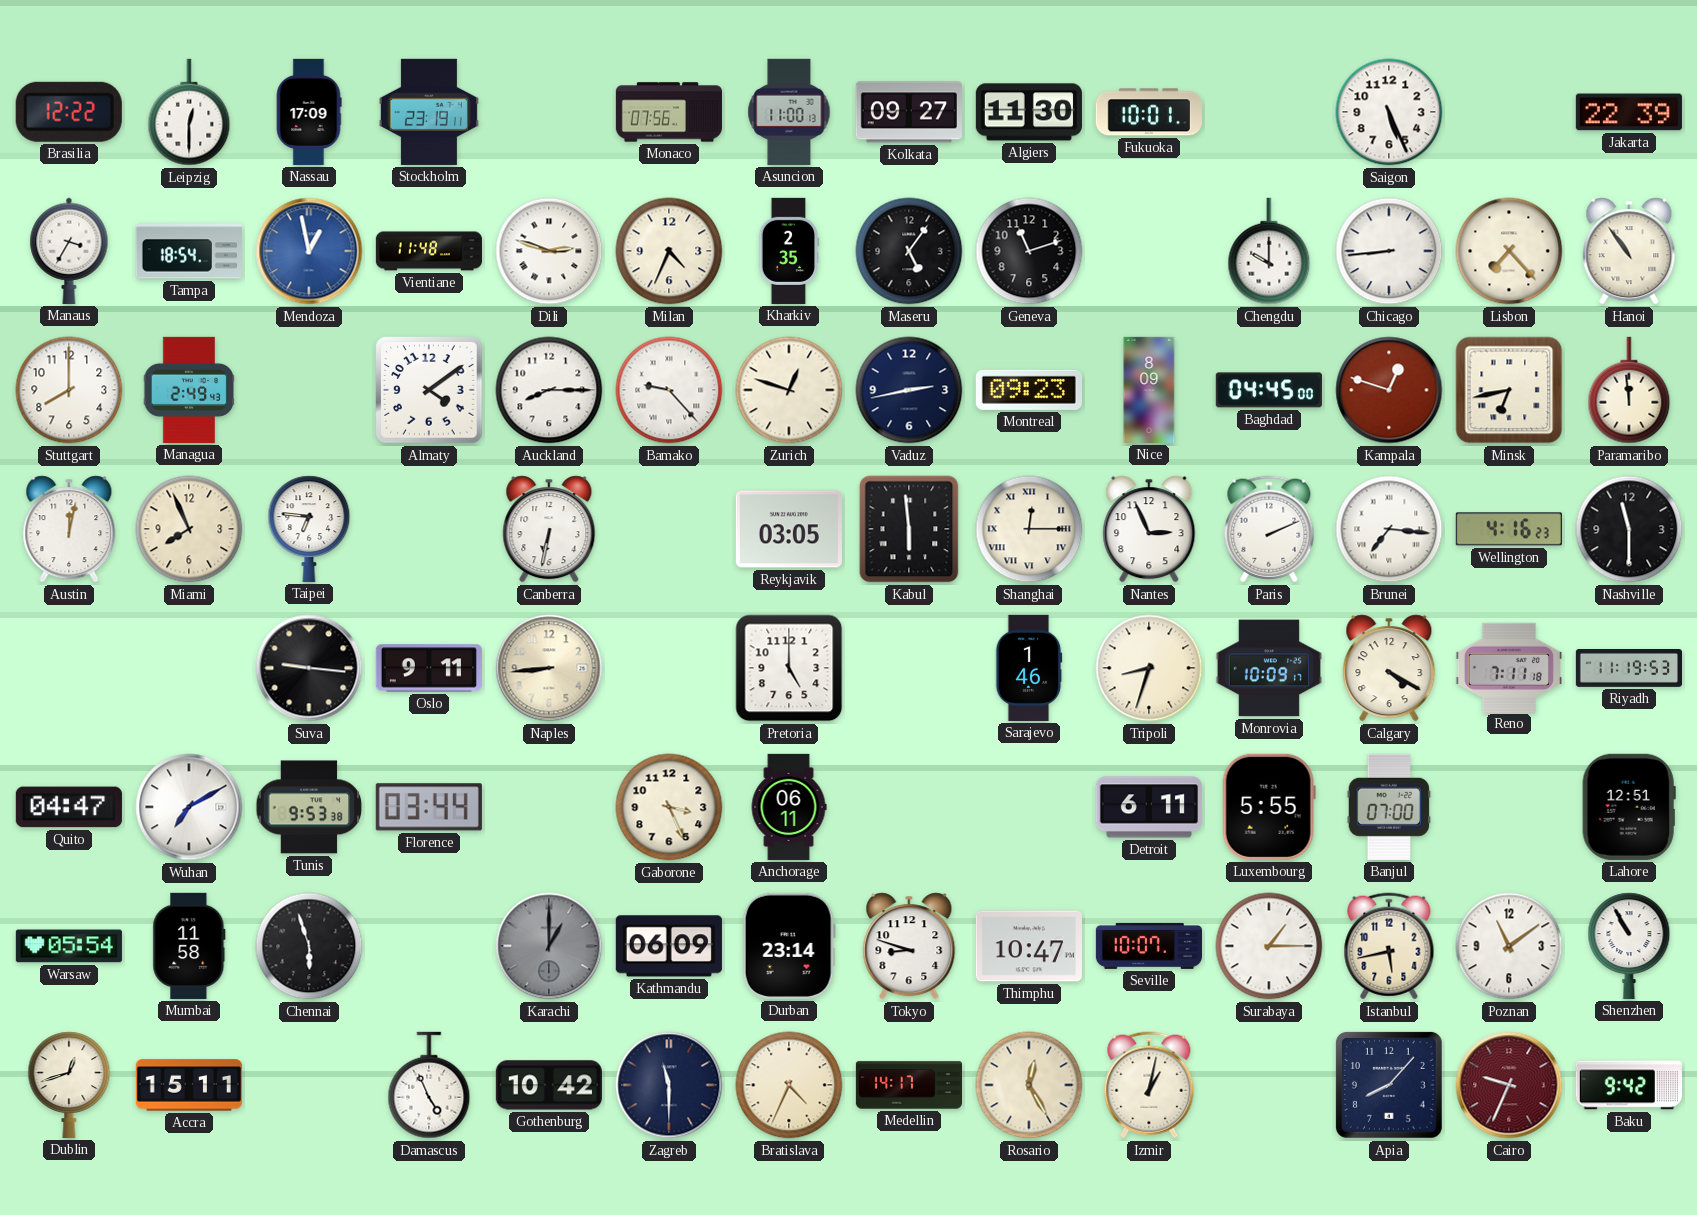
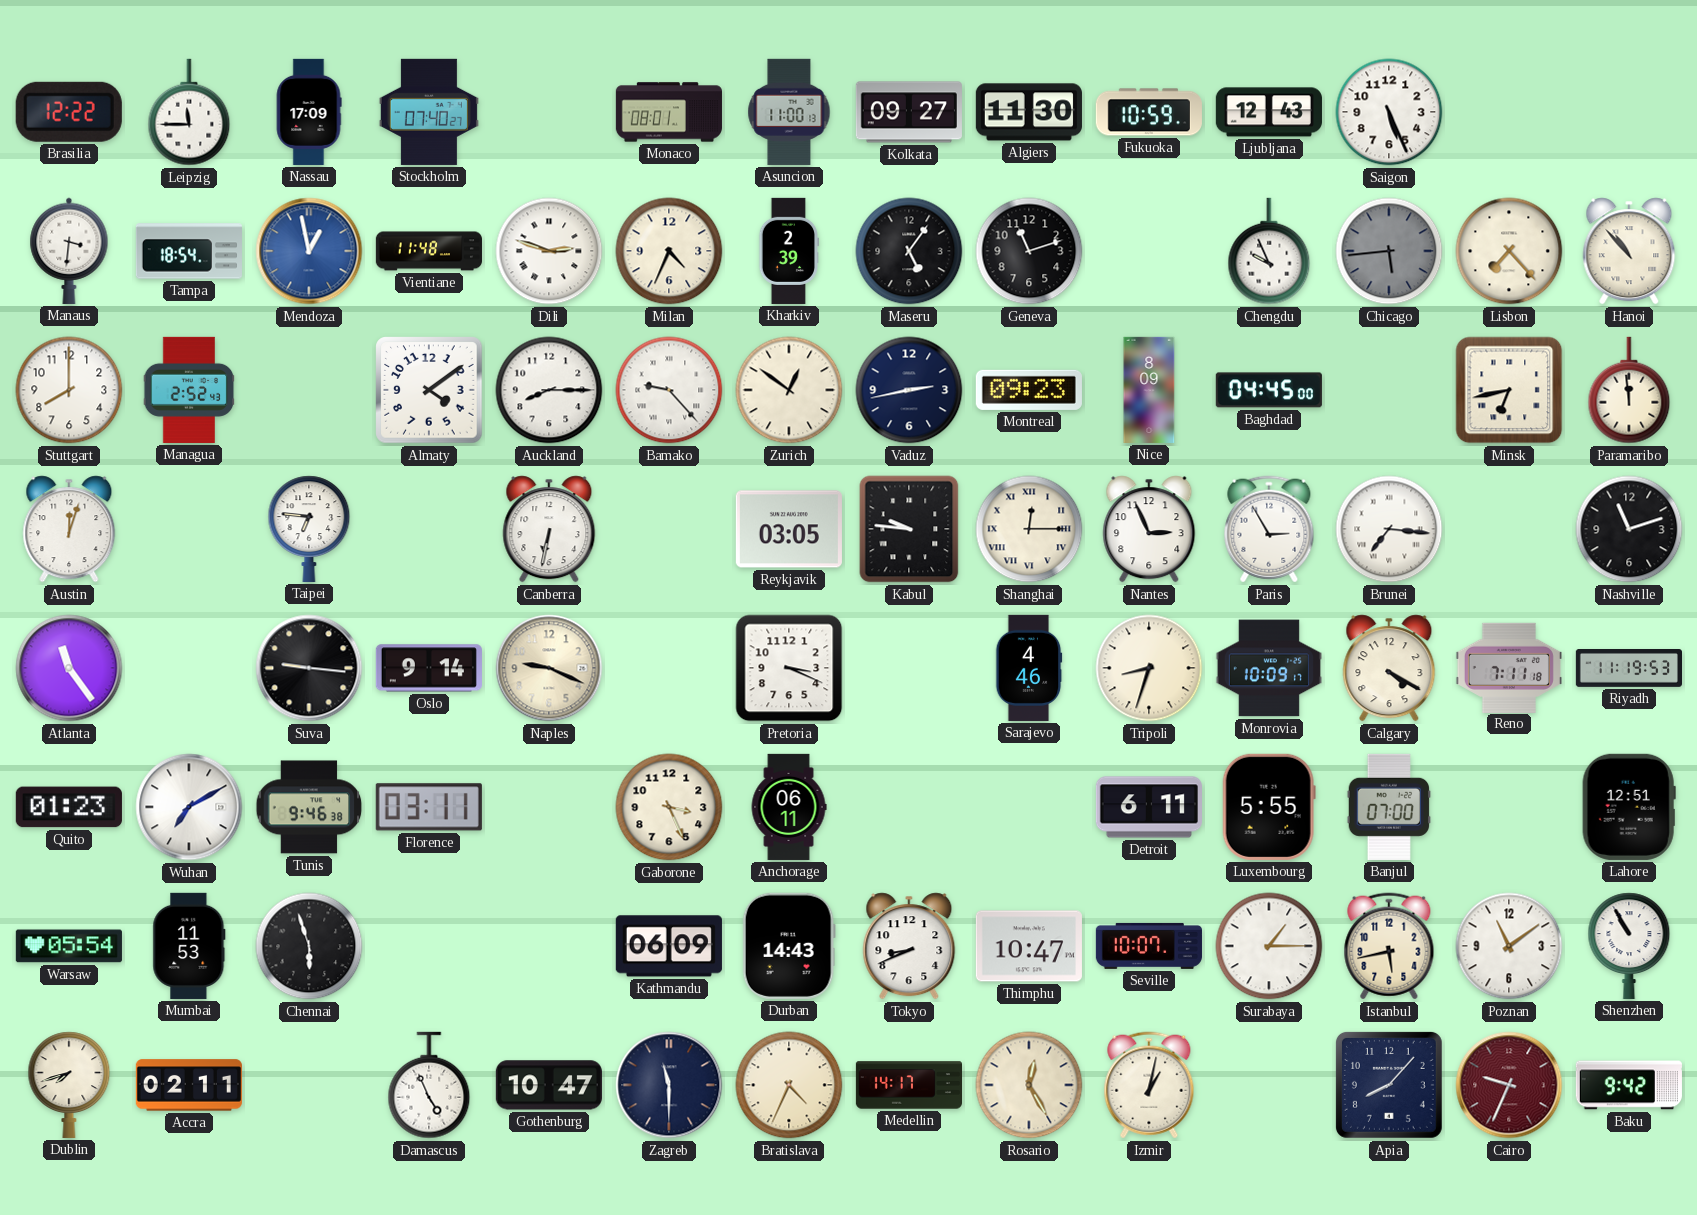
Leipzig: 12:30 -> 11:45
Stockholm: 23:19 -> 07:40
Monaco: 07:56 -> 08:01
Fukuoka: 10:01 -> 10:59
Ljubljana: none -> 12:43
Jakarta: 22:39 -> none
Manaus: 3:35 -> 3:31
Kharkiv: 2:35 -> 2:39
Chengdu: 10:00 -> 9:56
Chicago: 8:44 -> 5:44
Chicago dial: white -> grey
Hanoi: 10:54 -> 10:53
Managua: 2:49 -> 2:52
Zurich: 12:48 -> 12:51
Kampala: 12:48 -> none
Austin: 12:02 -> 12:03
Miami: 7:56 -> none
Kabul: 5:59 -> 9:46
Paris: 2:11 -> 2:55
Wellington: 4:16 -> none
Nashville: 11:30 -> 11:12
Atlanta: none -> 11:24
Oslo: 9:11 -> 9:14
Naples: 8:44 -> 9:19
Pretoria: 5:00 -> 3:19
Sarajevo: 1:46 -> 4:46
Quito: 04:47 -> 01:23
Tunis: 9:53 -> 9:46
Florence: 03:44 -> 03:11
Mumbai: 11:58 -> 11:53
Karachi: 1:00 -> none
Durban: 23:14 -> 14:43
Tokyo: 8:48 -> 8:41
Dublin: 12:42 -> 7:42
Accra: 15:11 -> 02:11
Gothenburg: 10:42 -> 10:47
